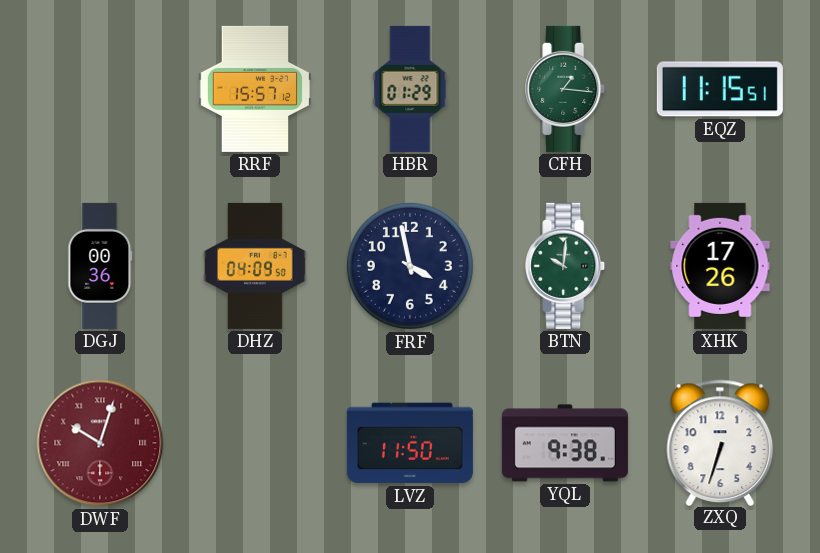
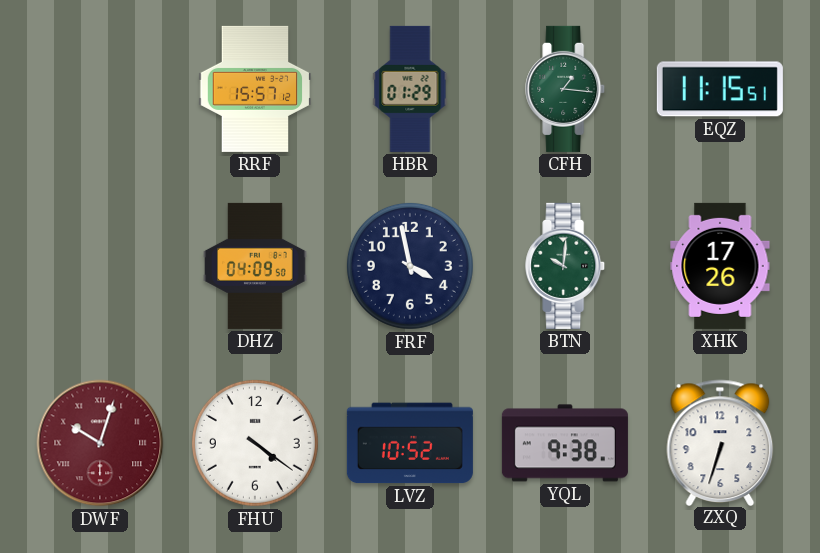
DGJ: 00:36 -> none
FHU: none -> 4:21
LVZ: 11:50 -> 10:52
